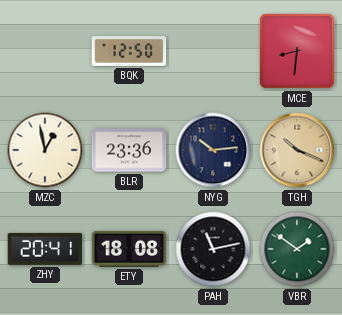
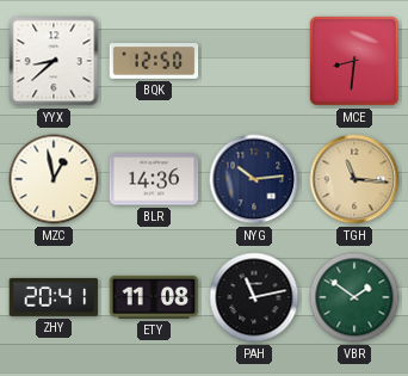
YYX: none -> 8:38
BLR: 23:36 -> 14:36
TGH: 10:19 -> 11:16
ETY: 18:08 -> 11:08
